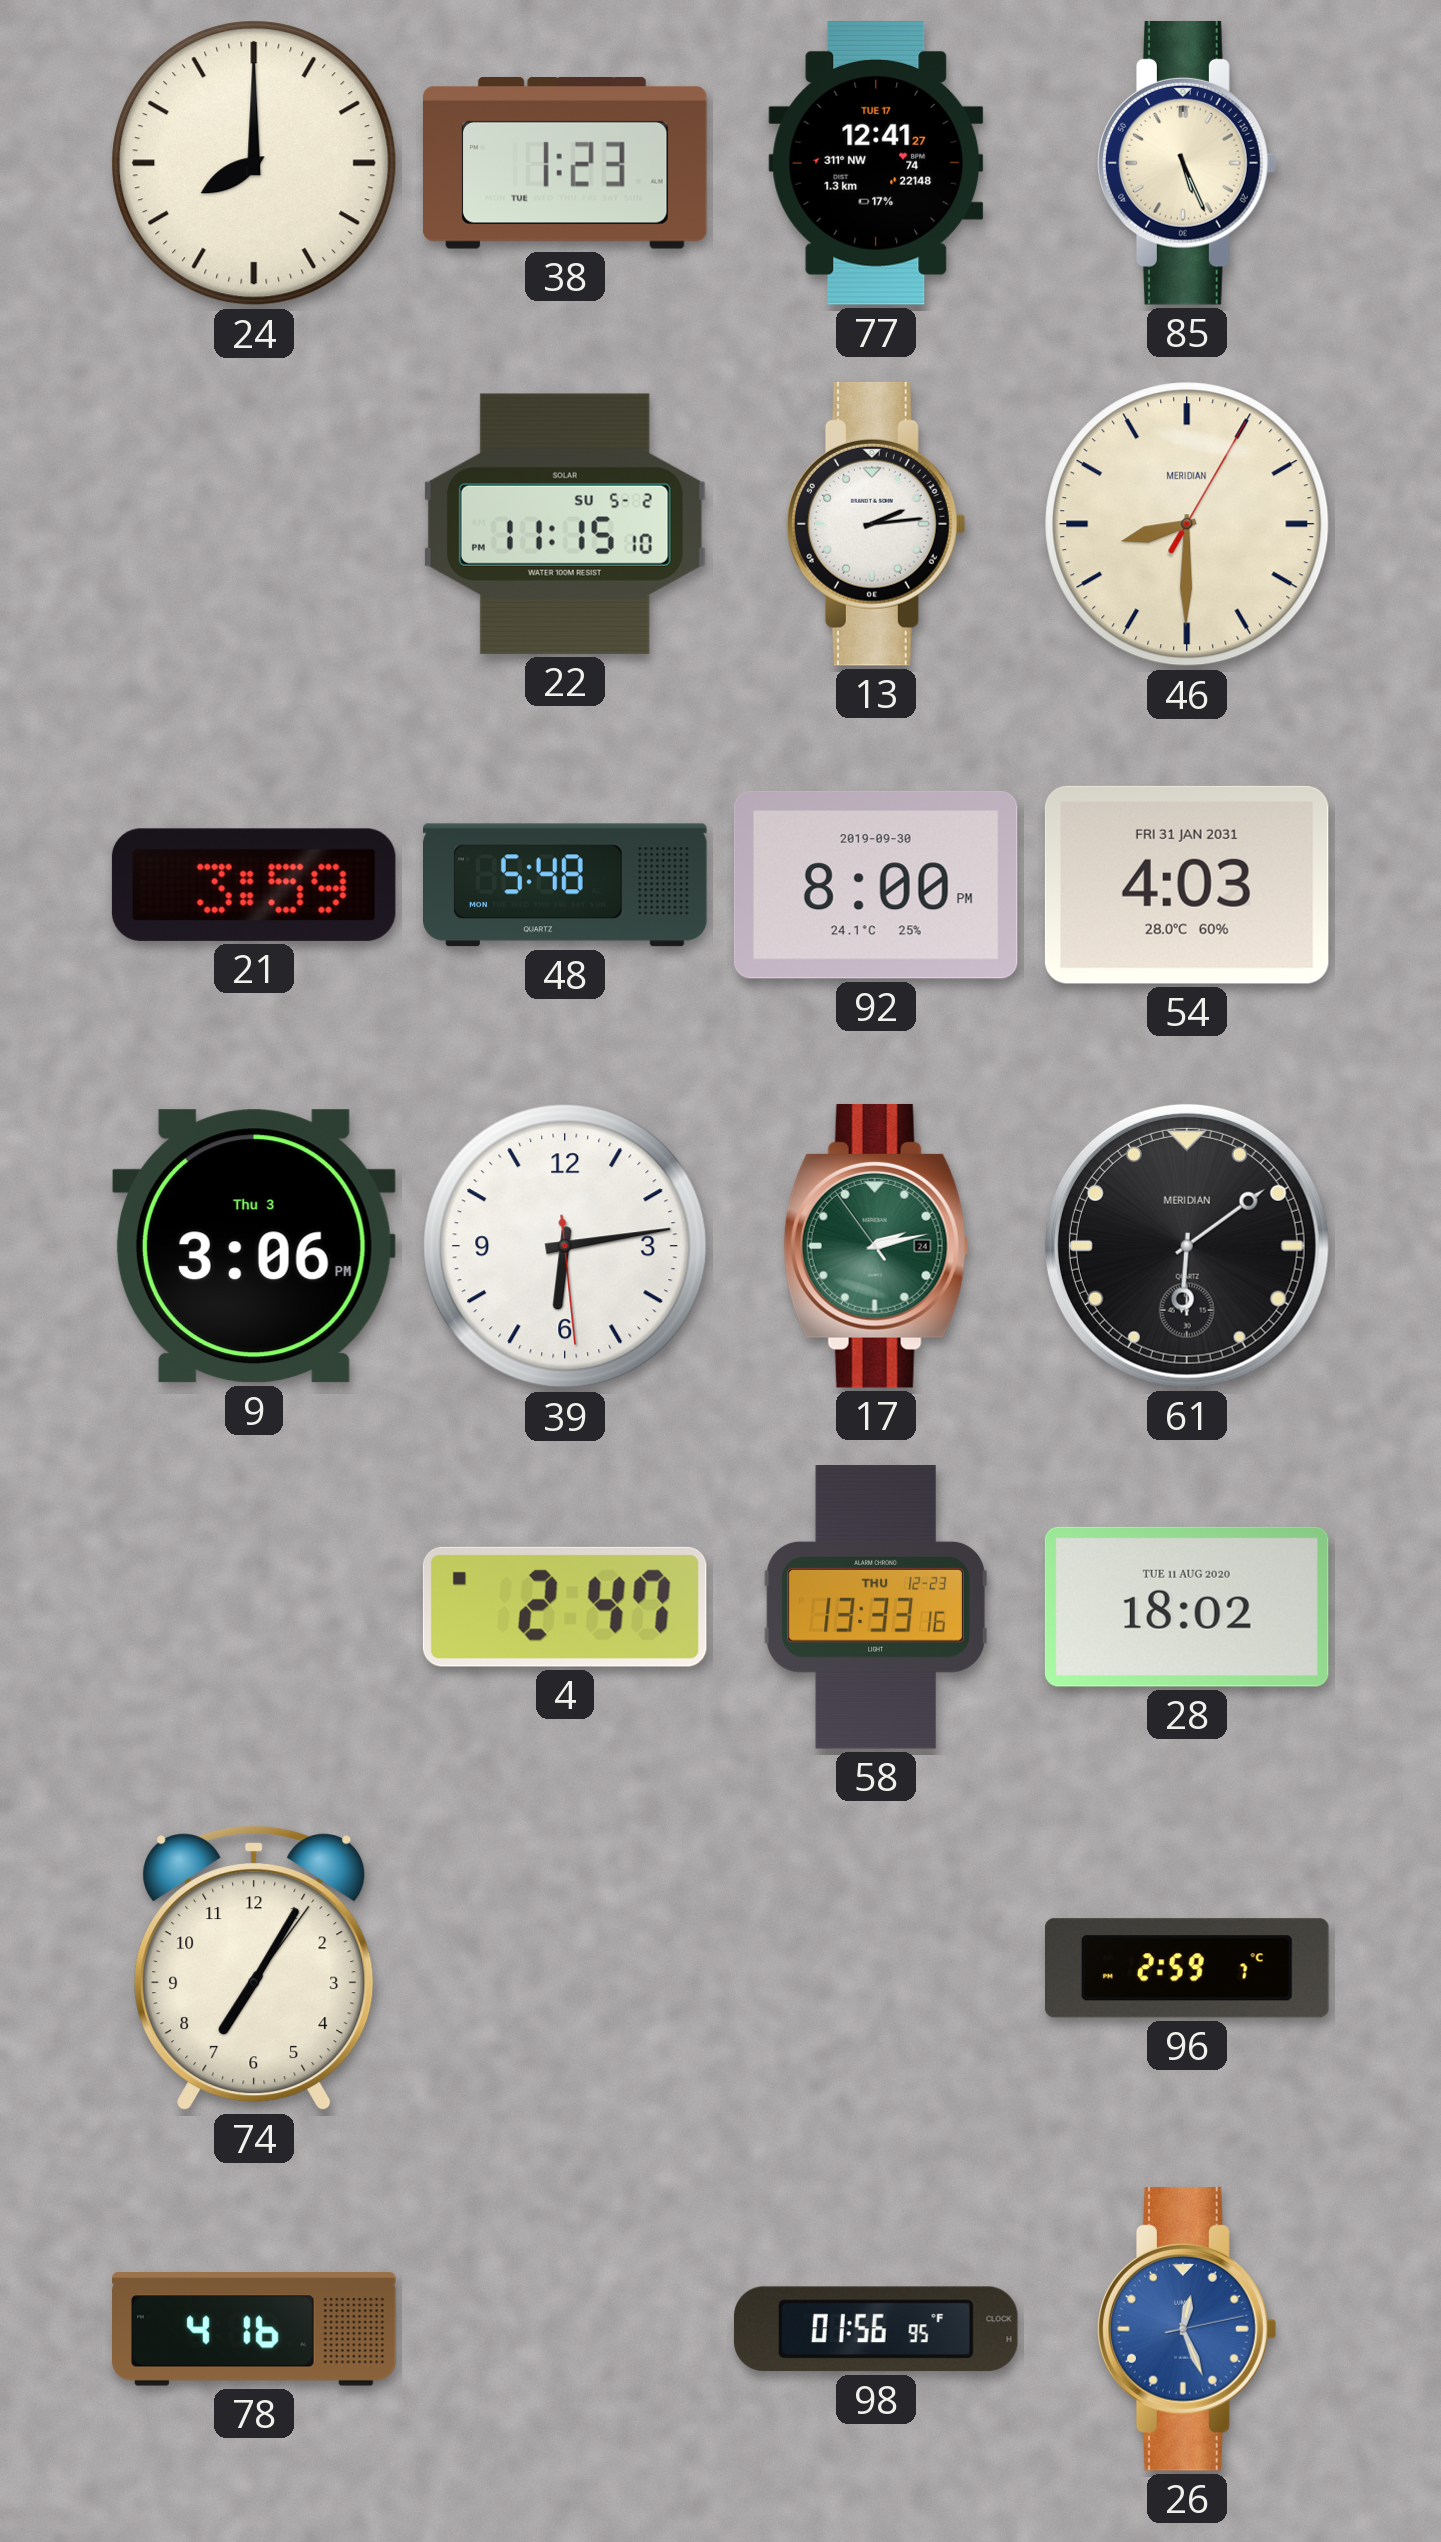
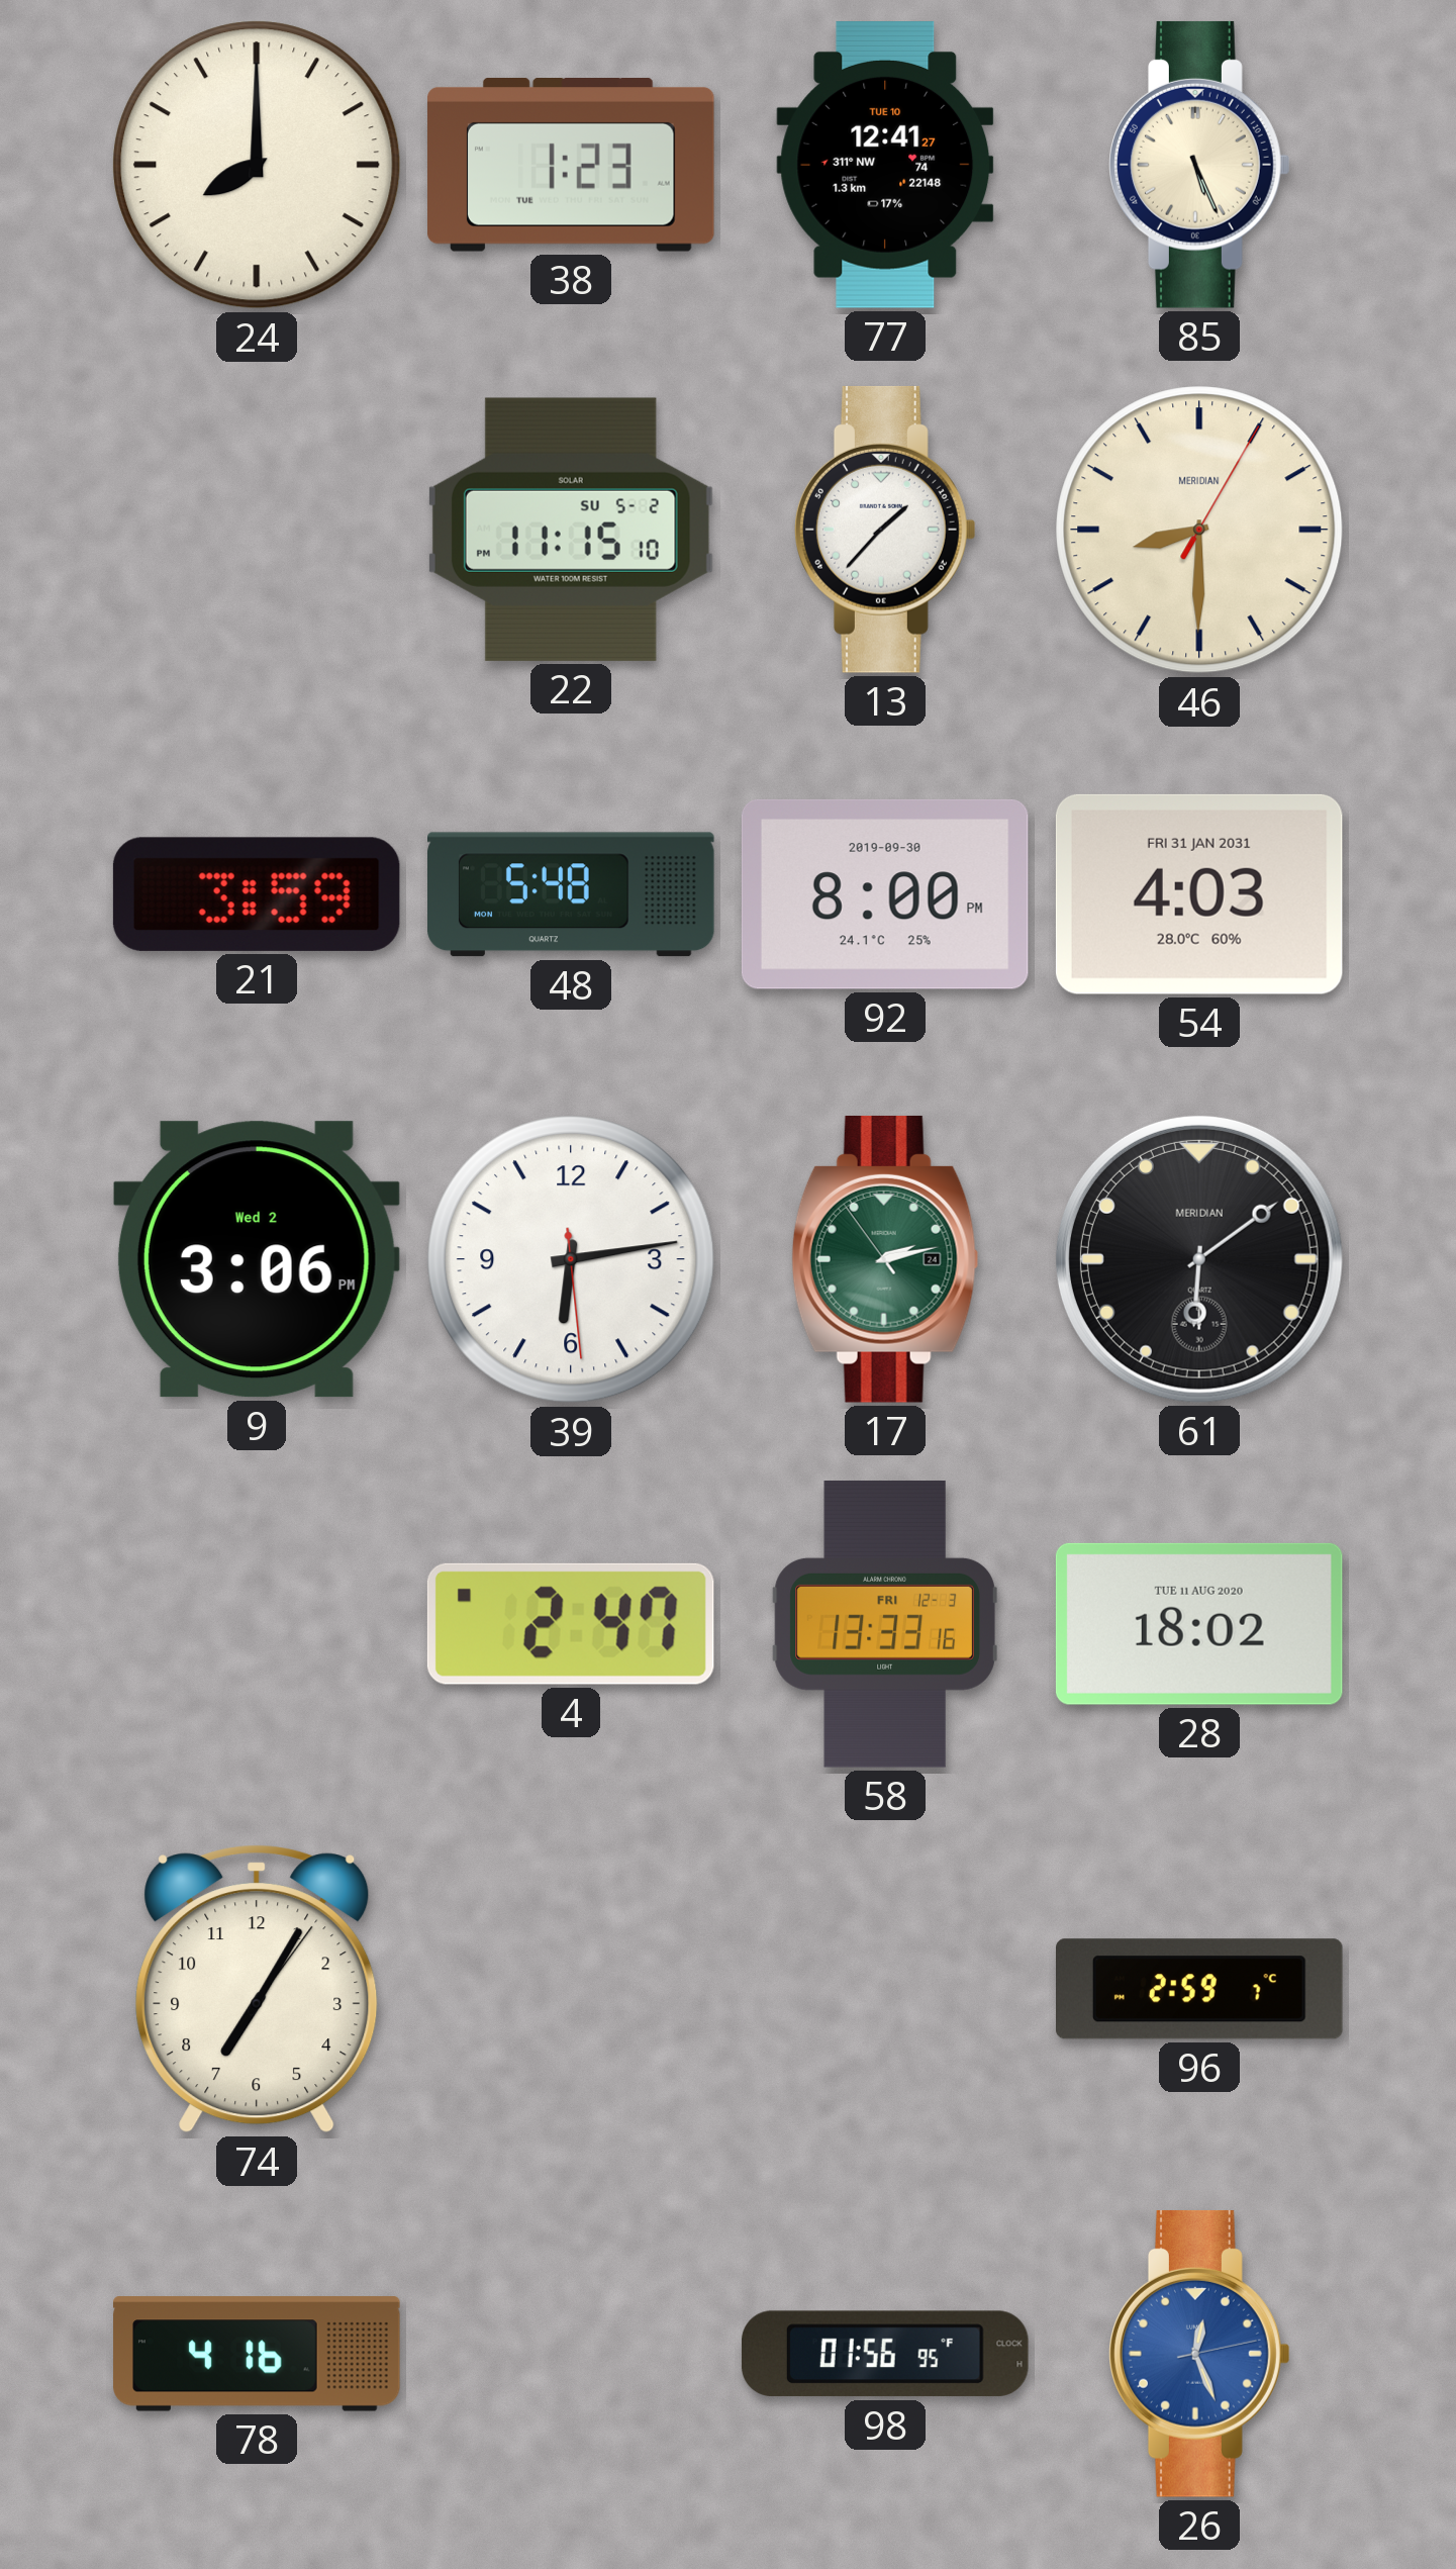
77 date: TUE 17 -> TUE 10
13: 2:14 -> 1:37
9 date: Thu 3 -> Wed 2
58 date: THU 12-23 -> FRI 12-3
